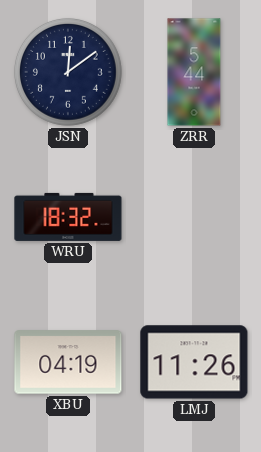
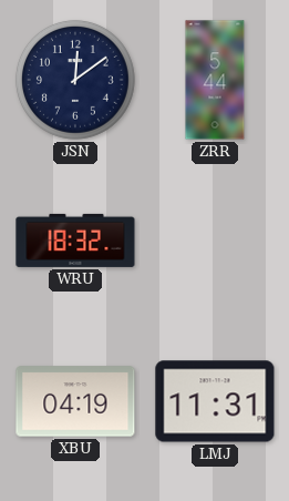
LMJ: 11:26 -> 11:31
